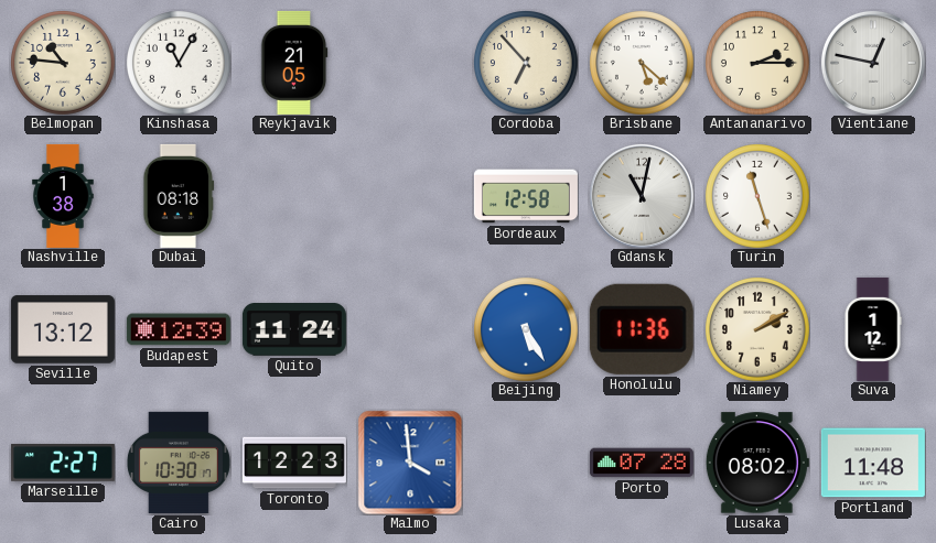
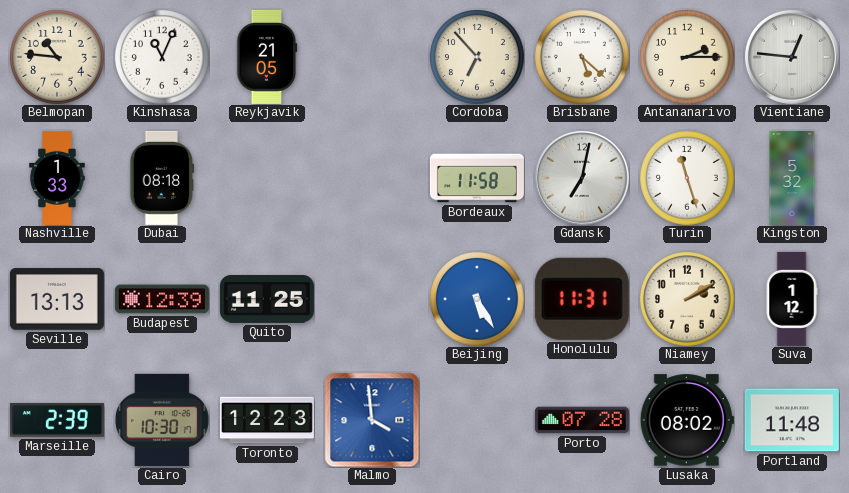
Kinshasa: 11:05 -> 11:04
Vientiane: 12:47 -> 12:46
Nashville: 1:38 -> 1:33
Bordeaux: 12:58 -> 11:58
Gdansk: 11:02 -> 7:02
Kingston: none -> 5:32
Seville: 13:12 -> 13:13
Quito: 11:24 -> 11:25
Honolulu: 11:36 -> 11:31
Marseille: 2:27 -> 2:39
